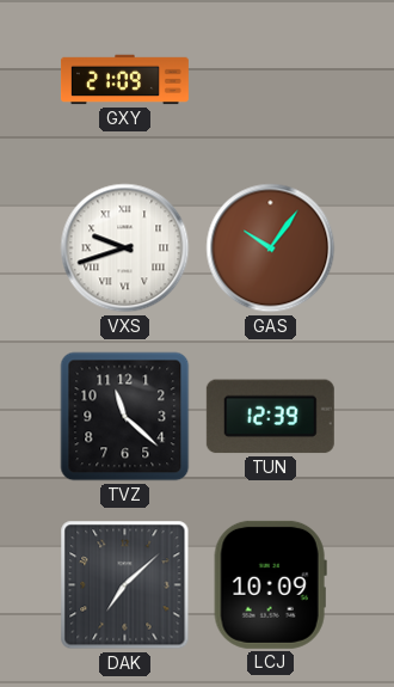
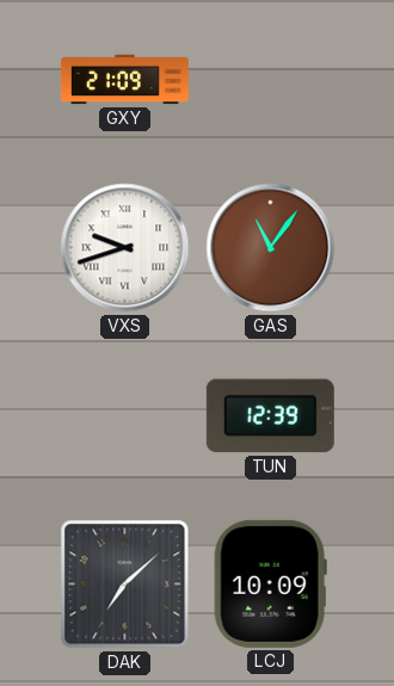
GAS: 10:06 -> 11:06
TVZ: 11:22 -> none
